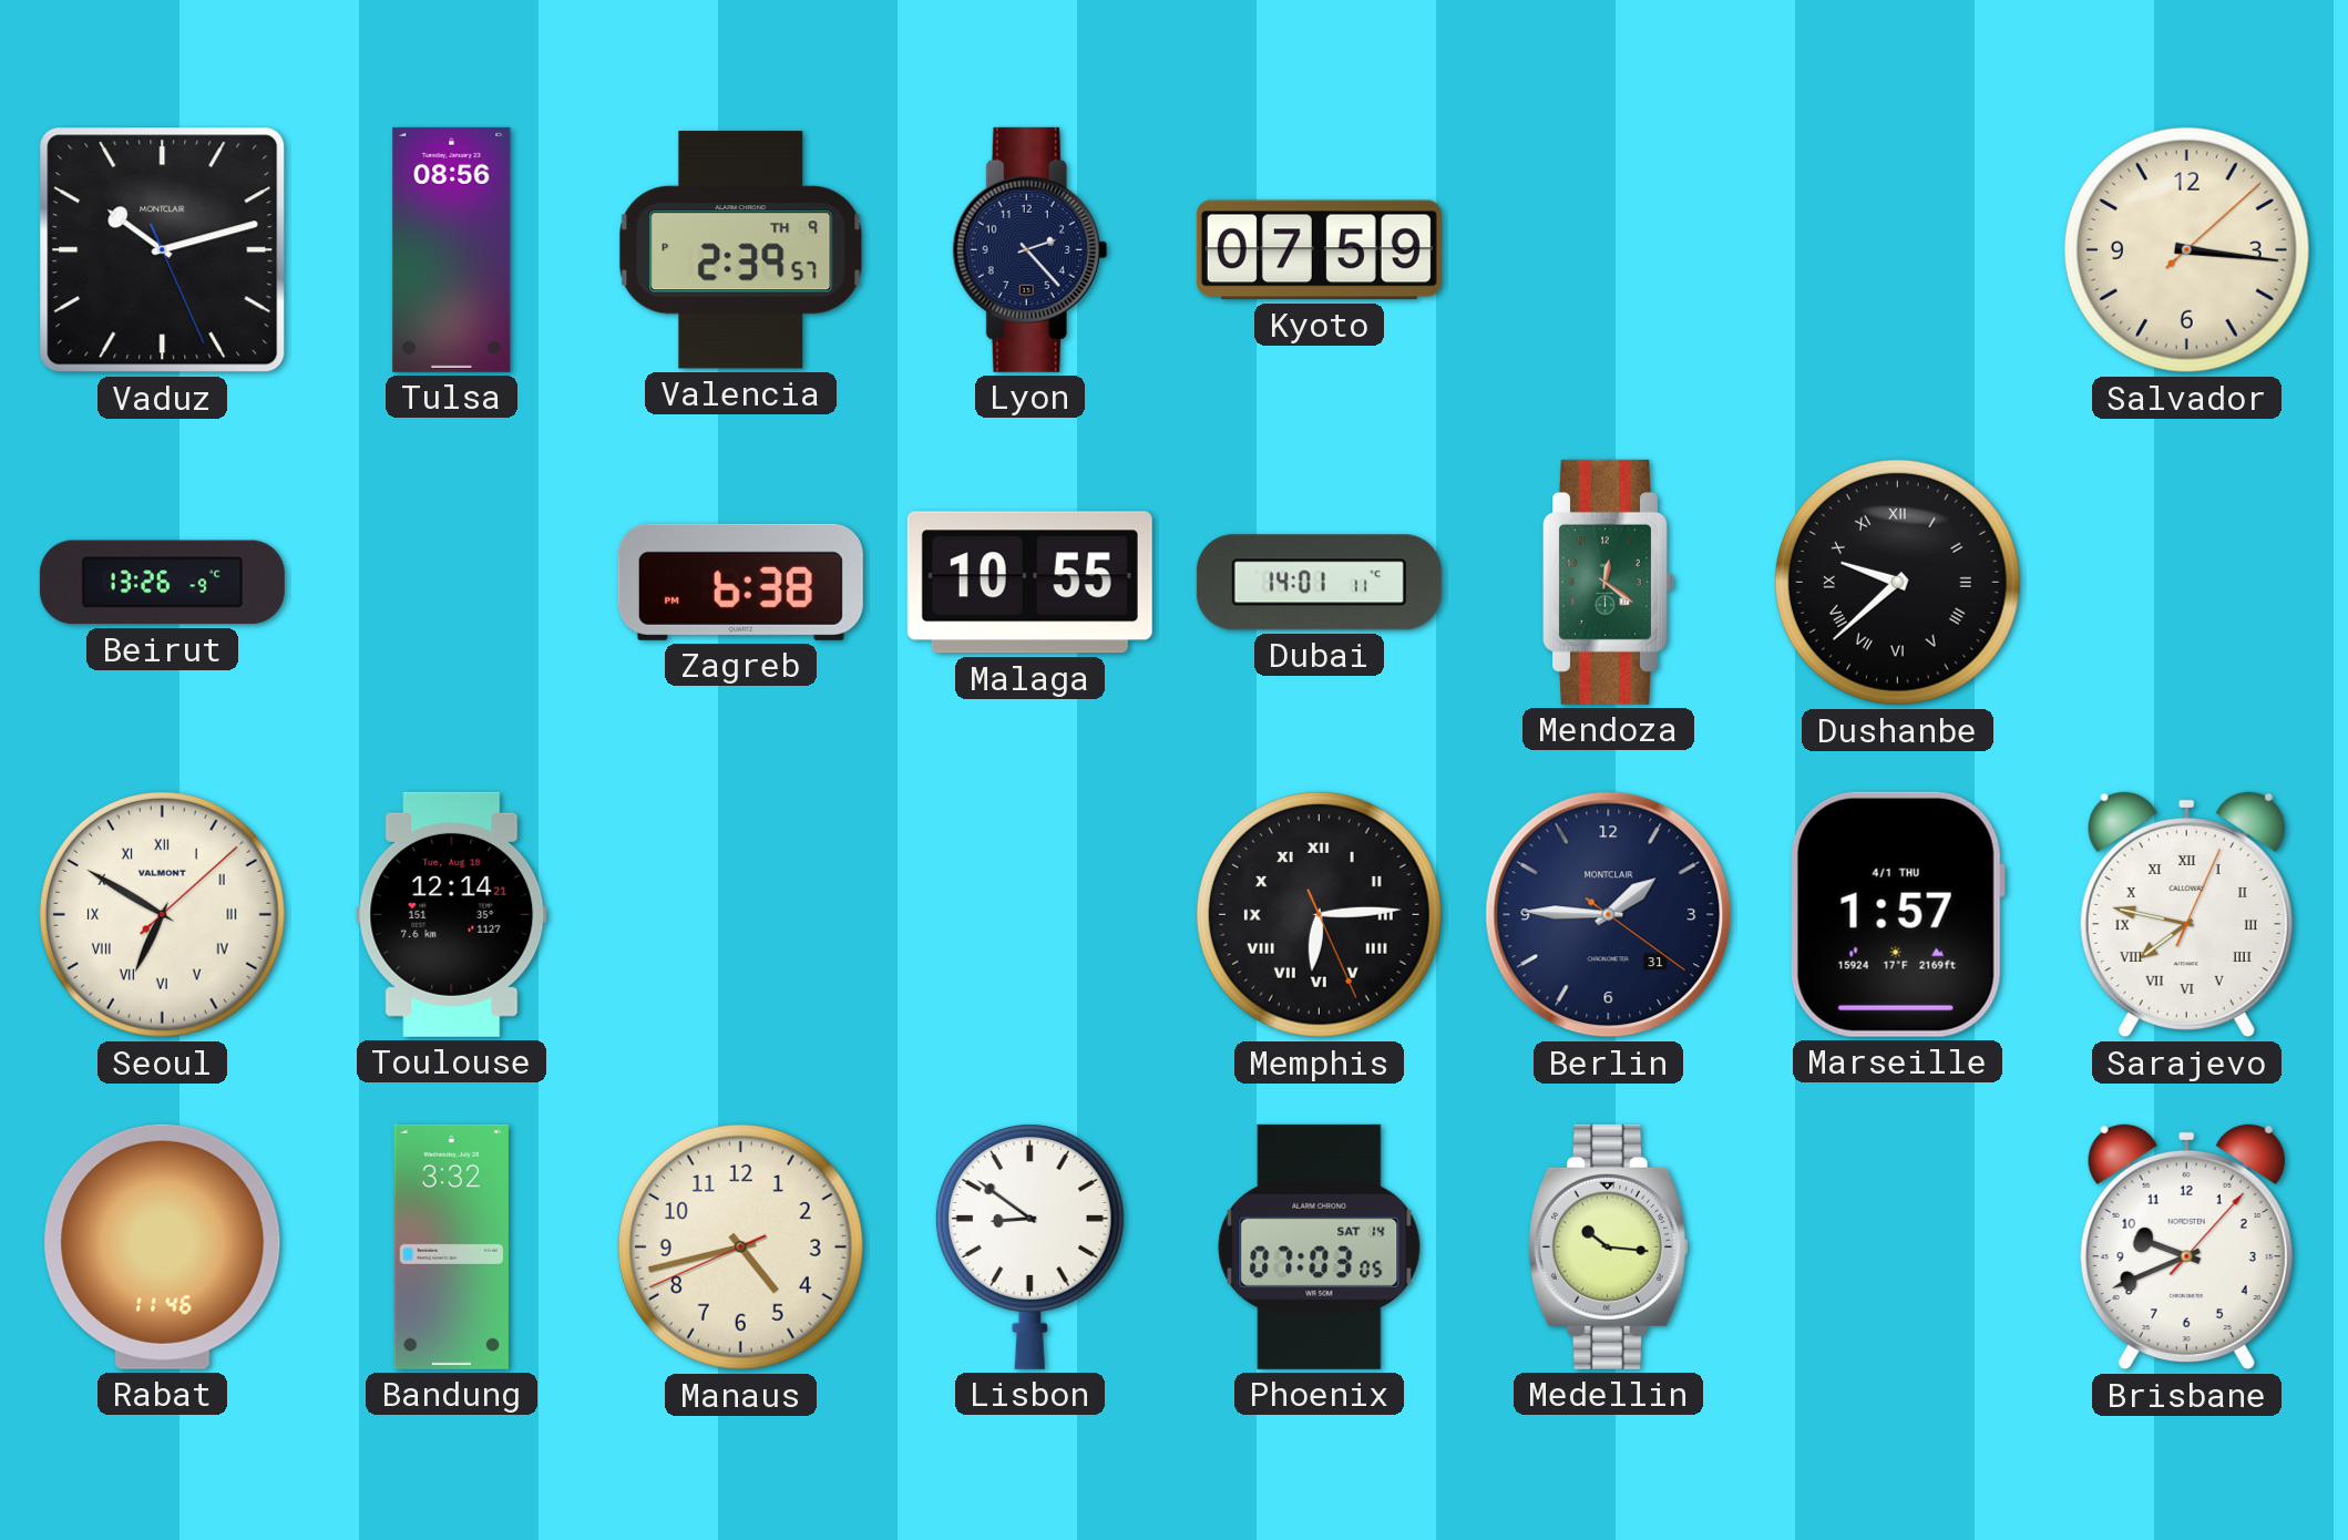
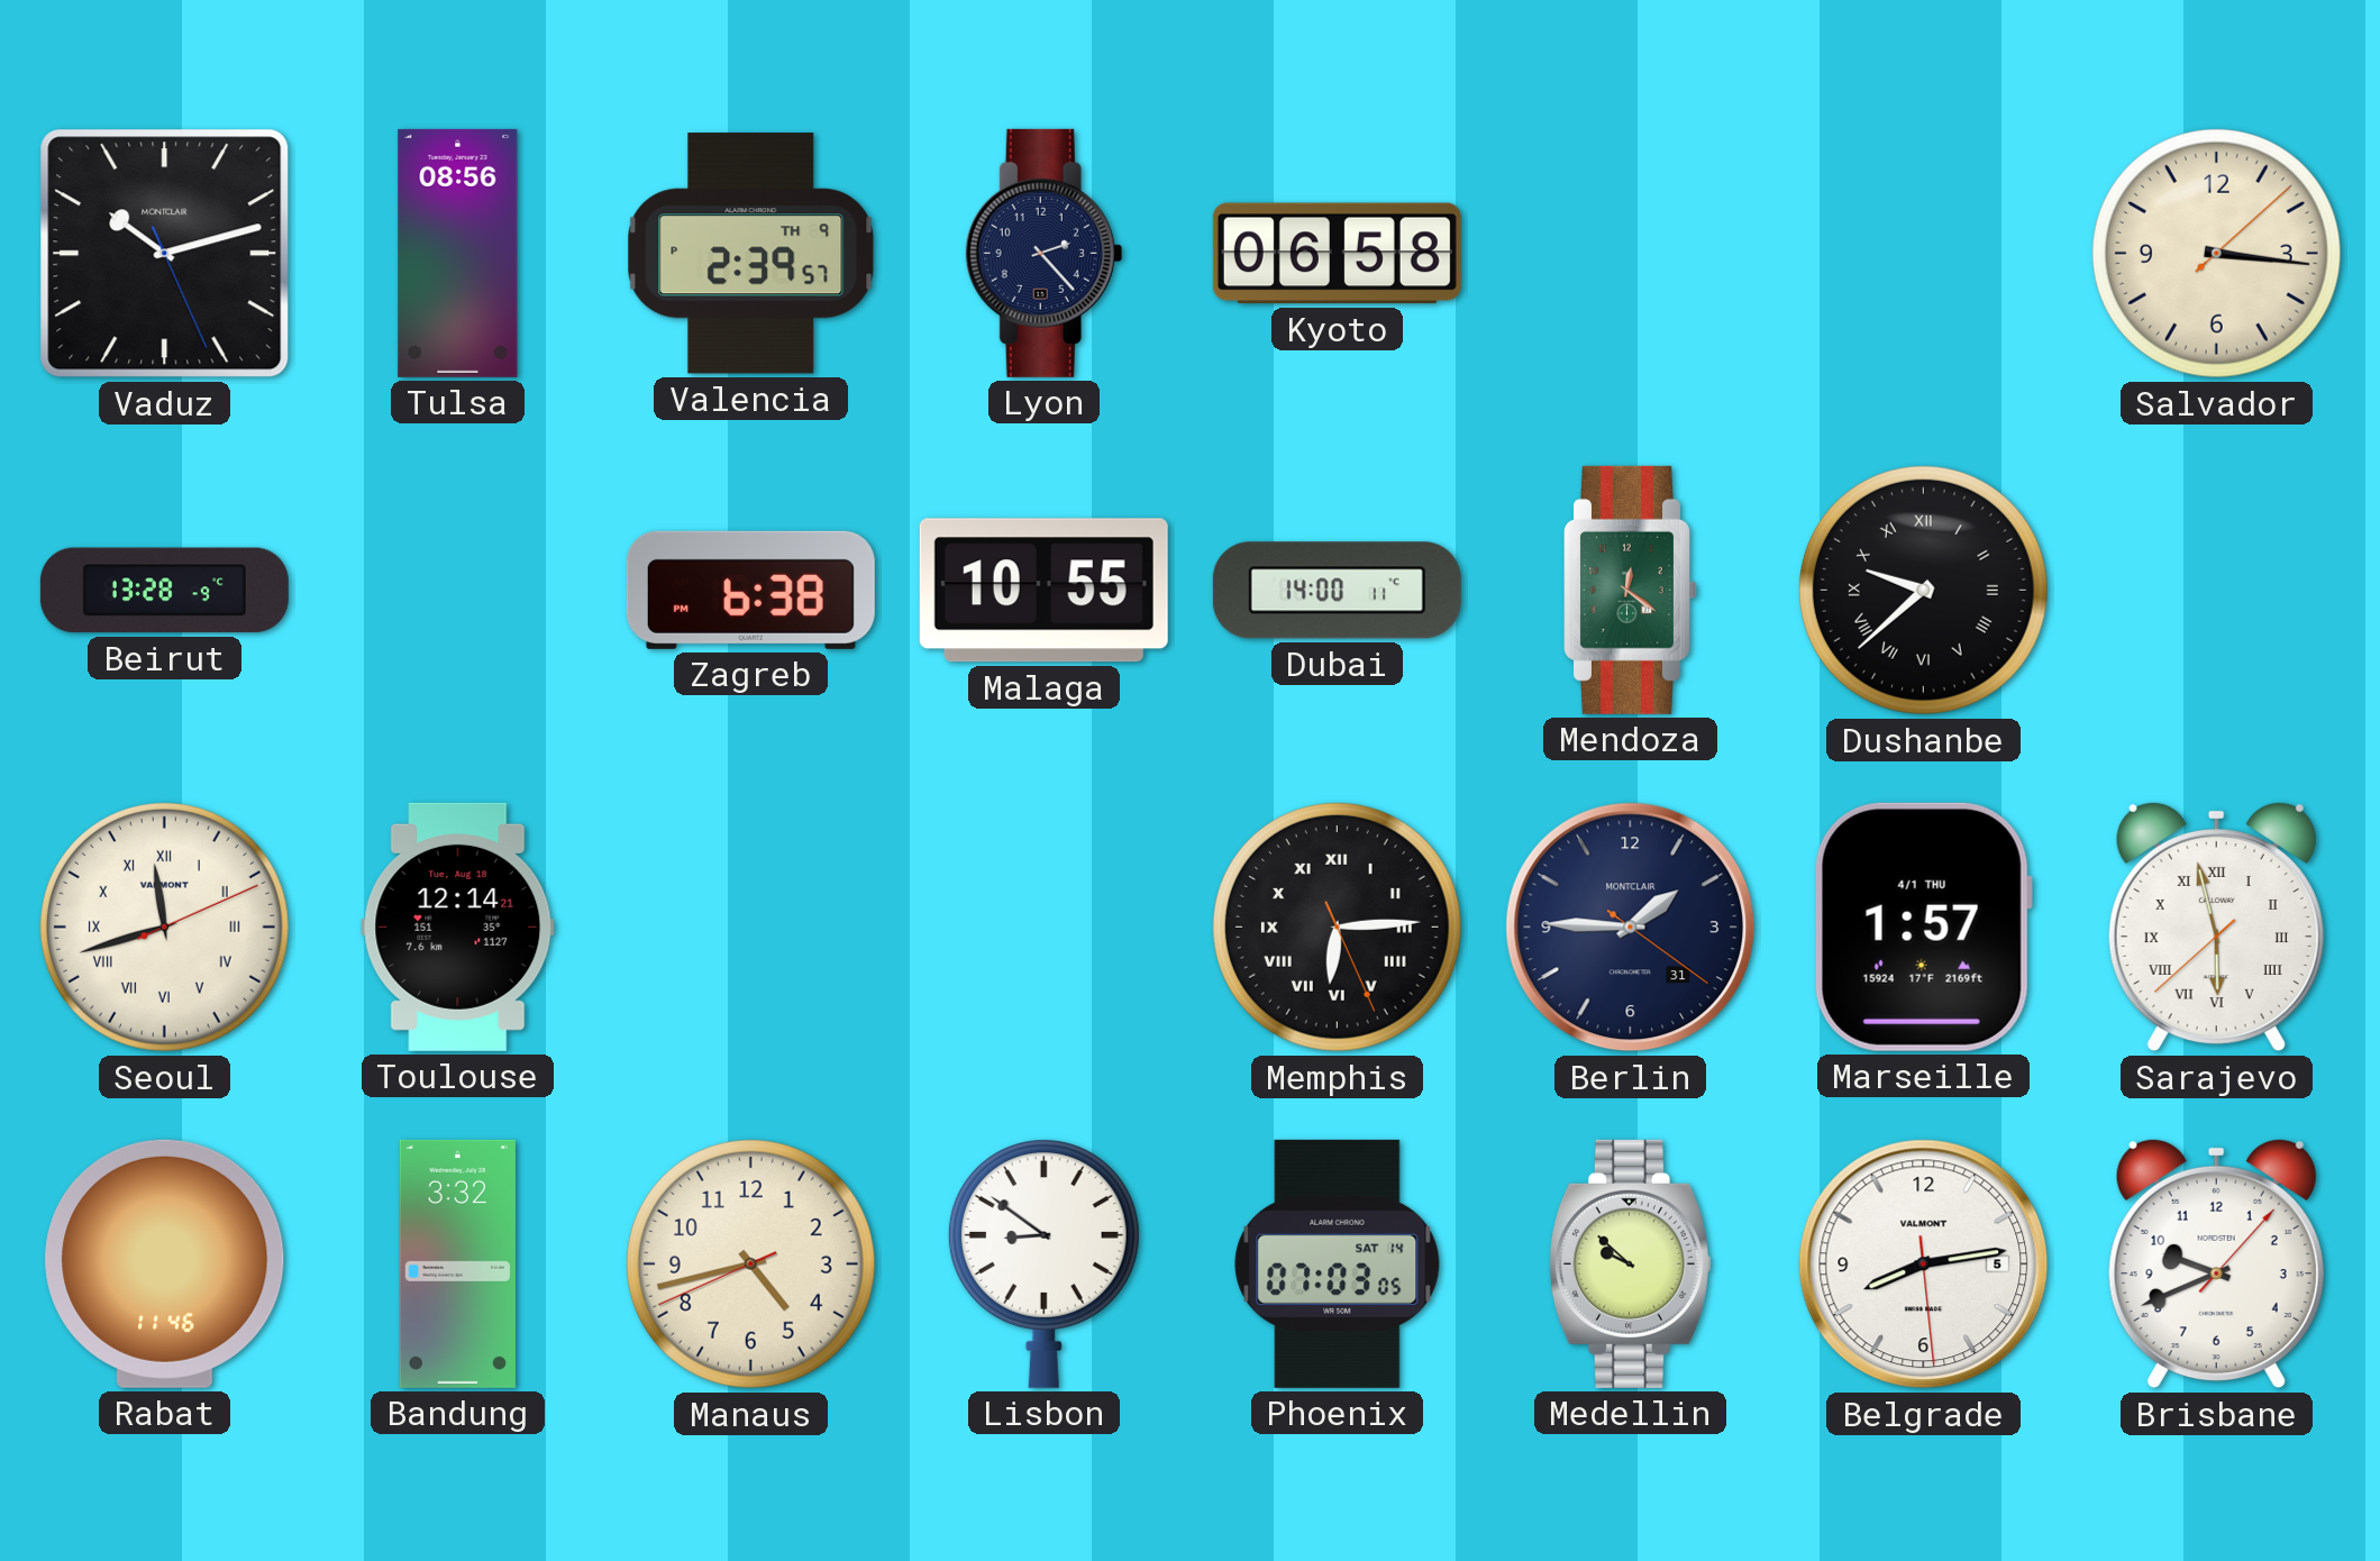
Kyoto: 07:59 -> 06:58
Beirut: 13:26 -> 13:28
Dubai: 14:01 -> 14:00
Seoul: 6:50 -> 11:42
Sarajevo: 7:47 -> 5:57
Medellin: 10:16 -> 9:52
Belgrade: none -> 8:13
